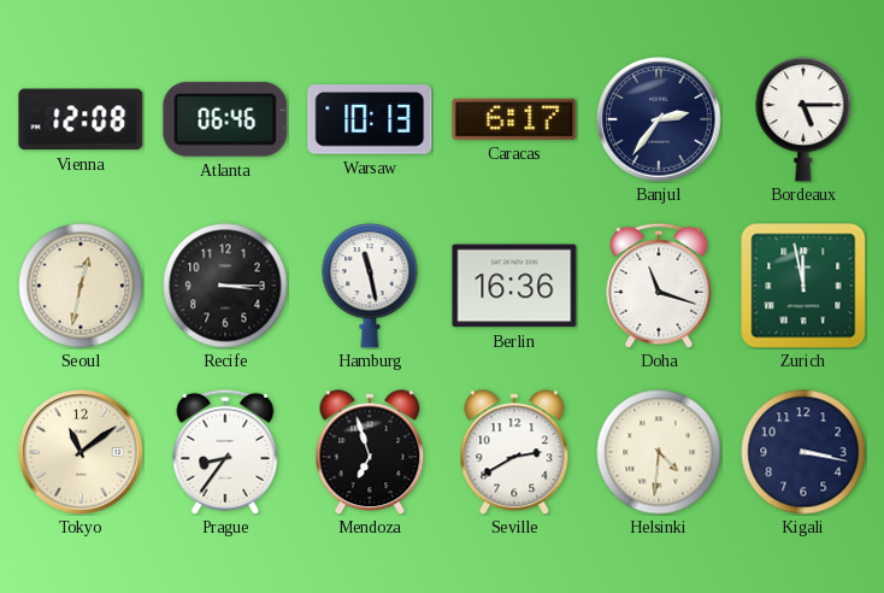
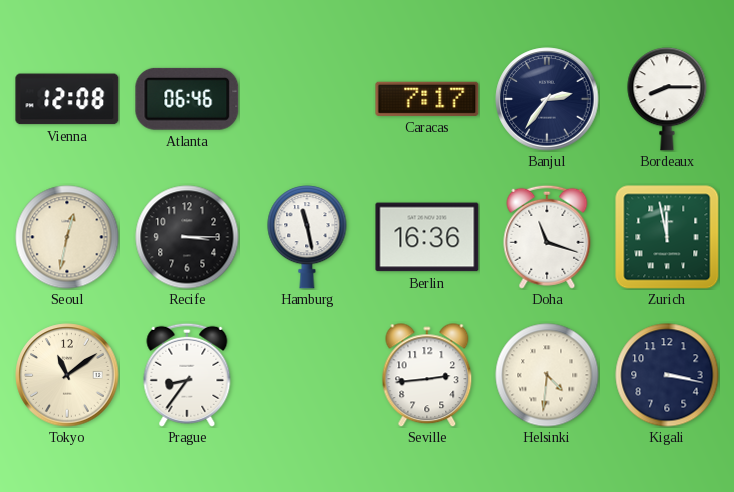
Warsaw: 10:13 -> none
Caracas: 6:17 -> 7:17
Bordeaux: 5:15 -> 8:15
Mendoza: 6:57 -> none
Seville: 2:40 -> 2:44
